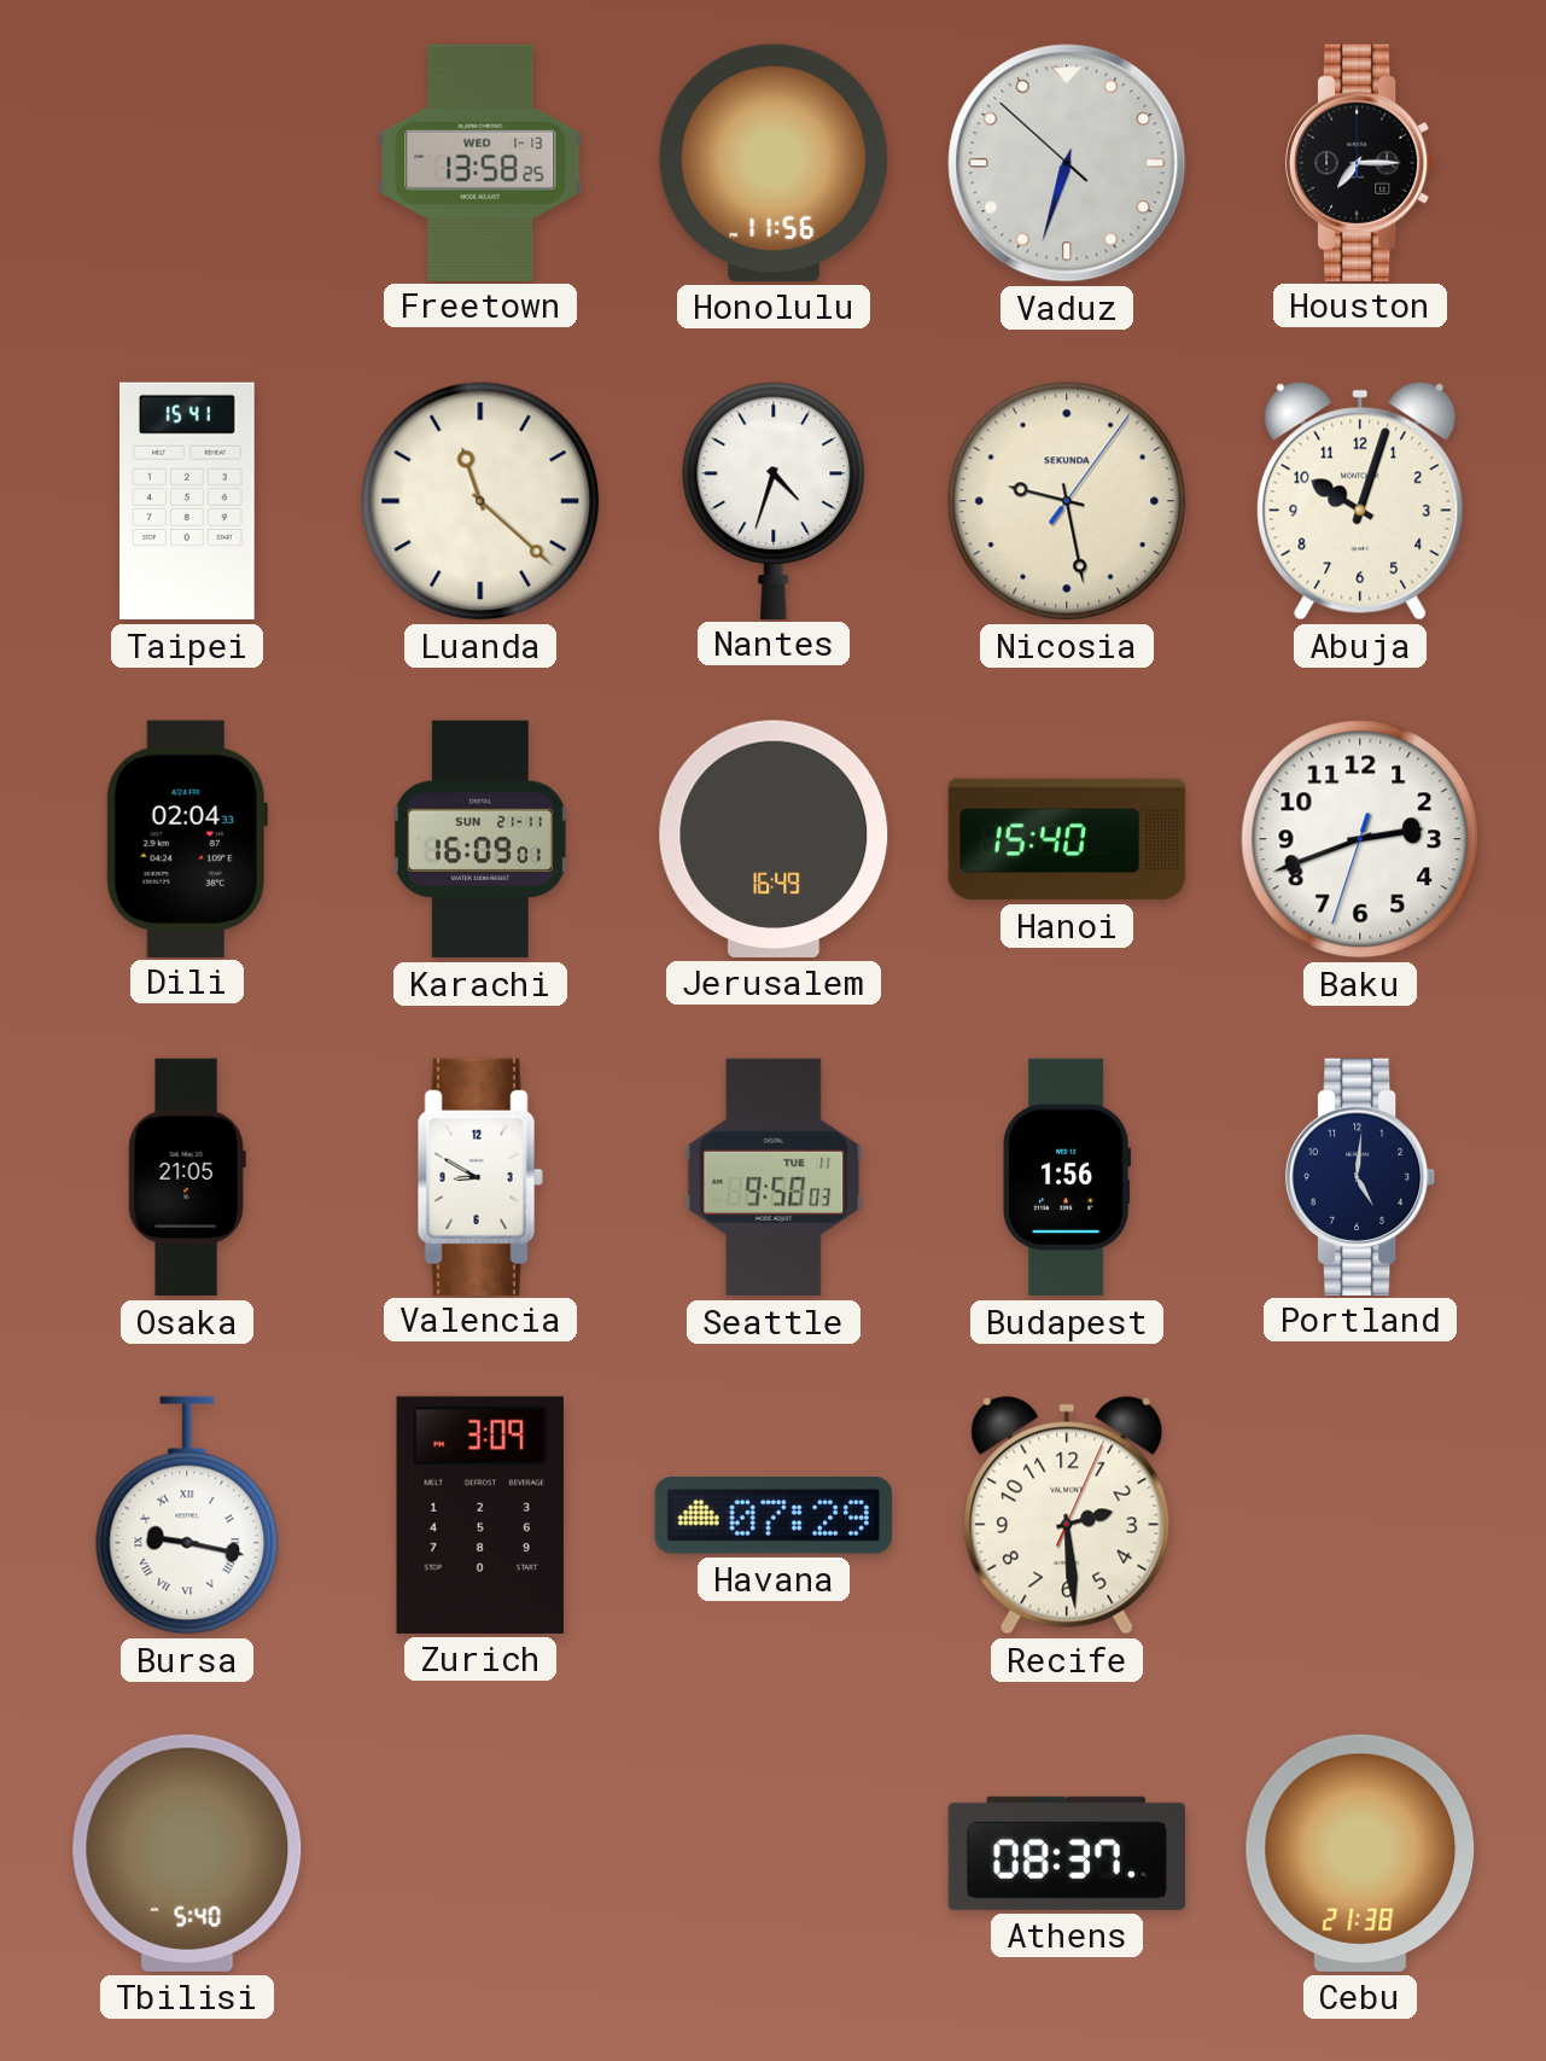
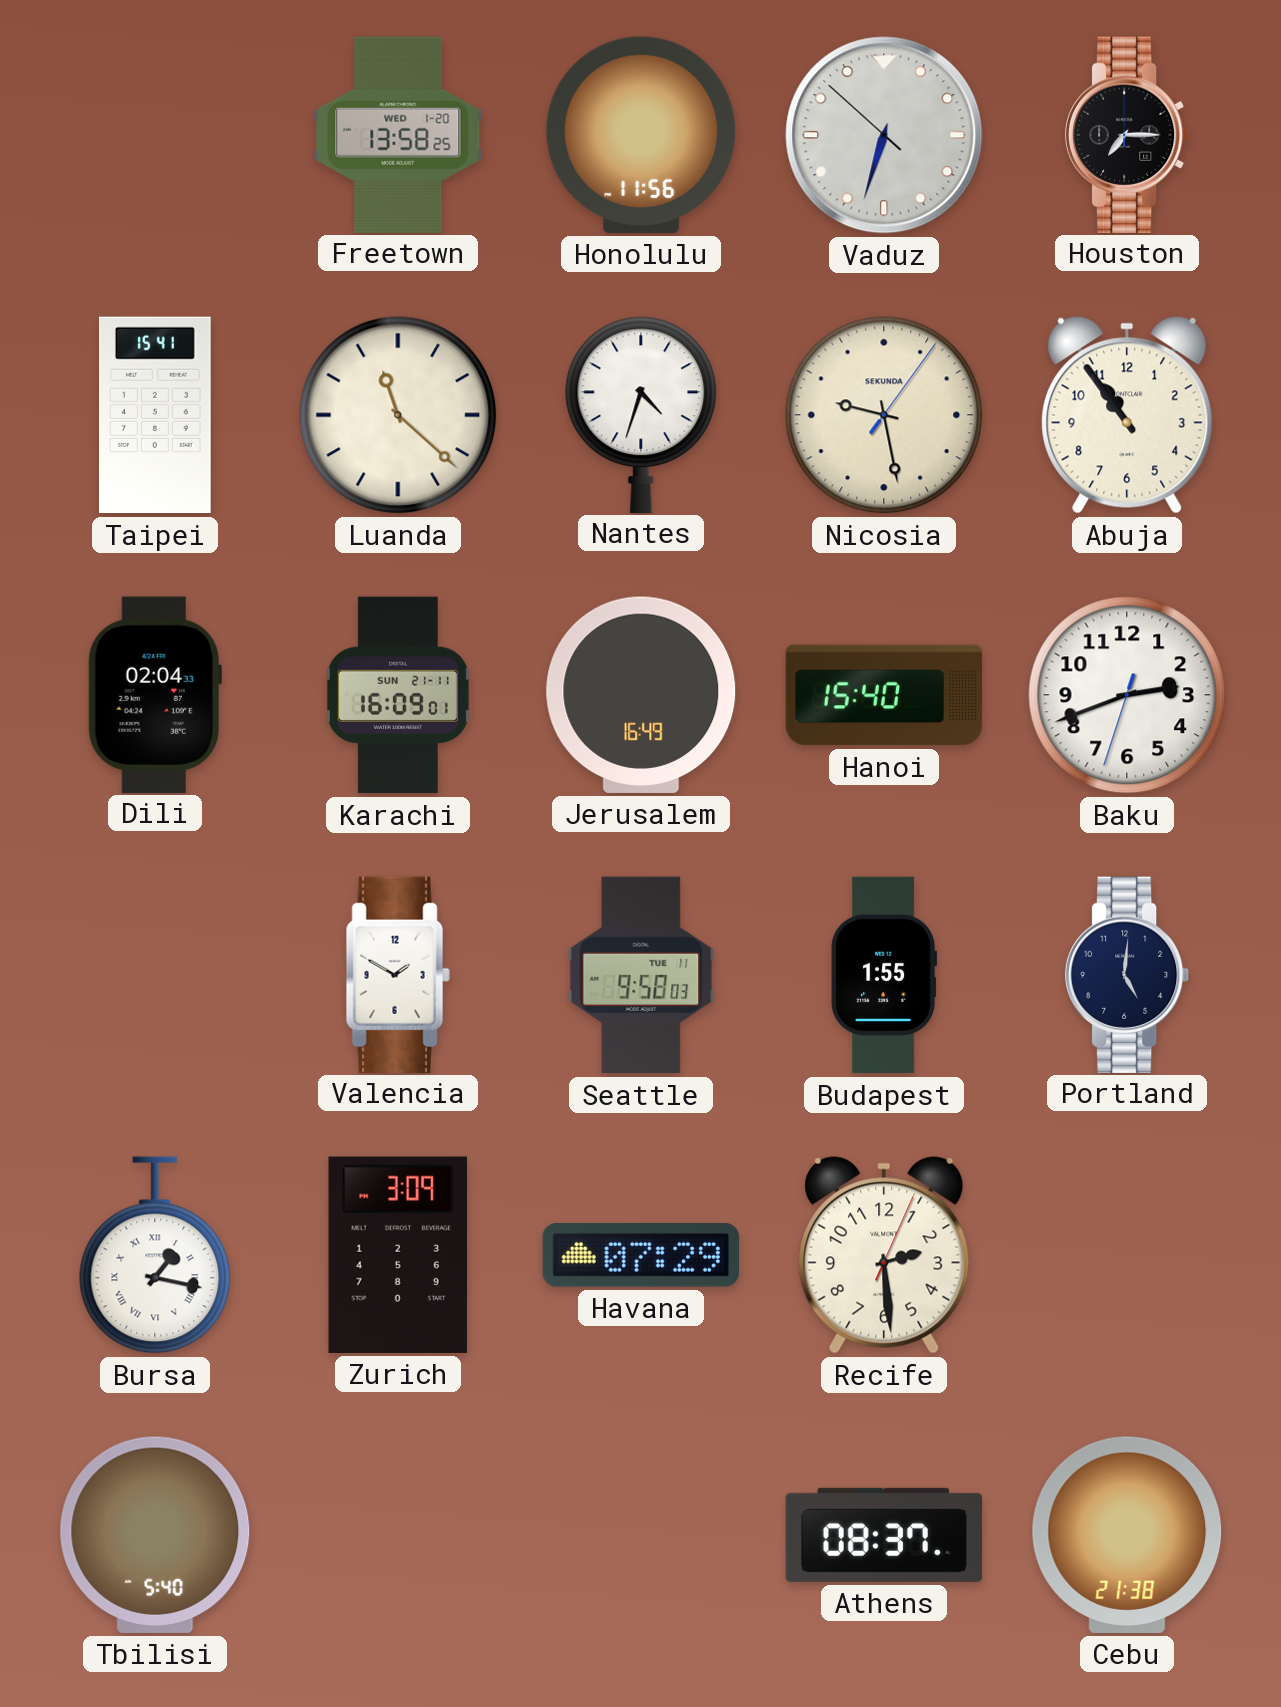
Freetown date: WED 1-13 -> WED 1-20
Abuja: 10:03 -> 10:54
Osaka: 21:05 -> none
Valencia: 8:50 -> 1:50
Budapest: 1:56 -> 1:55
Bursa: 9:17 -> 1:17
